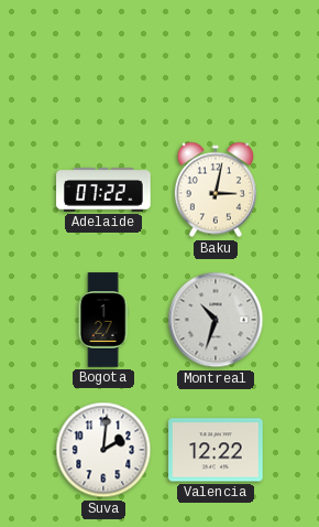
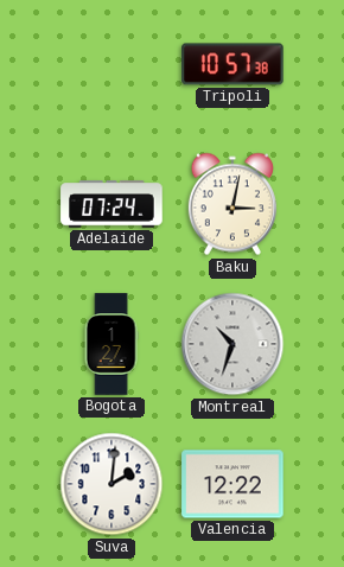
Tripoli: none -> 10:57
Adelaide: 07:22 -> 07:24
